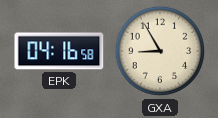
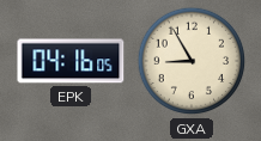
EPK: 04:16:58 -> 04:16:05
